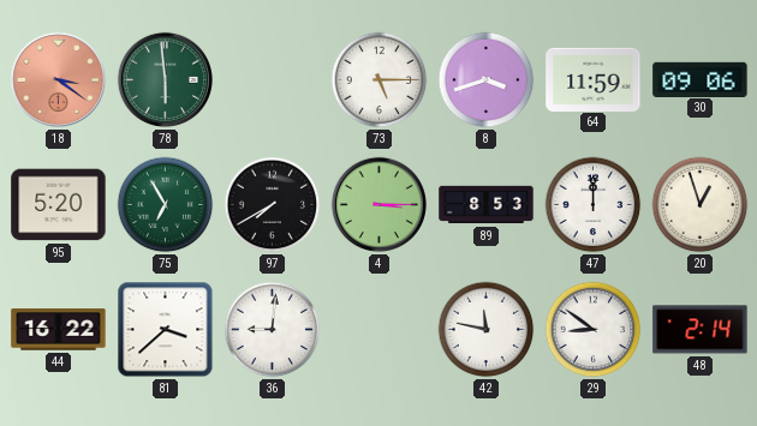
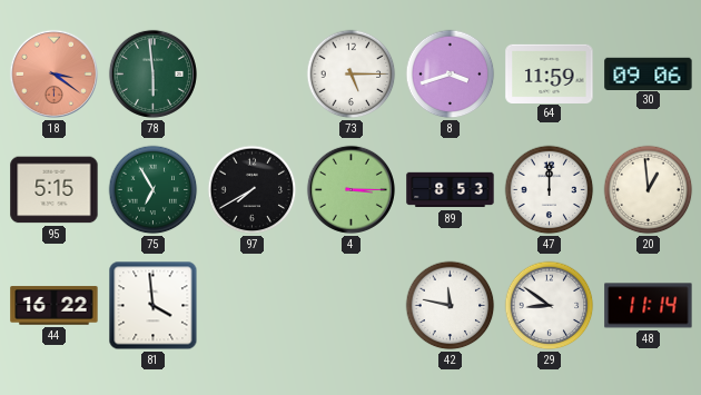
95: 5:20 -> 5:15
20: 12:57 -> 12:59
81: 3:38 -> 3:59
36: 9:01 -> none
48: 2:14 -> 11:14
